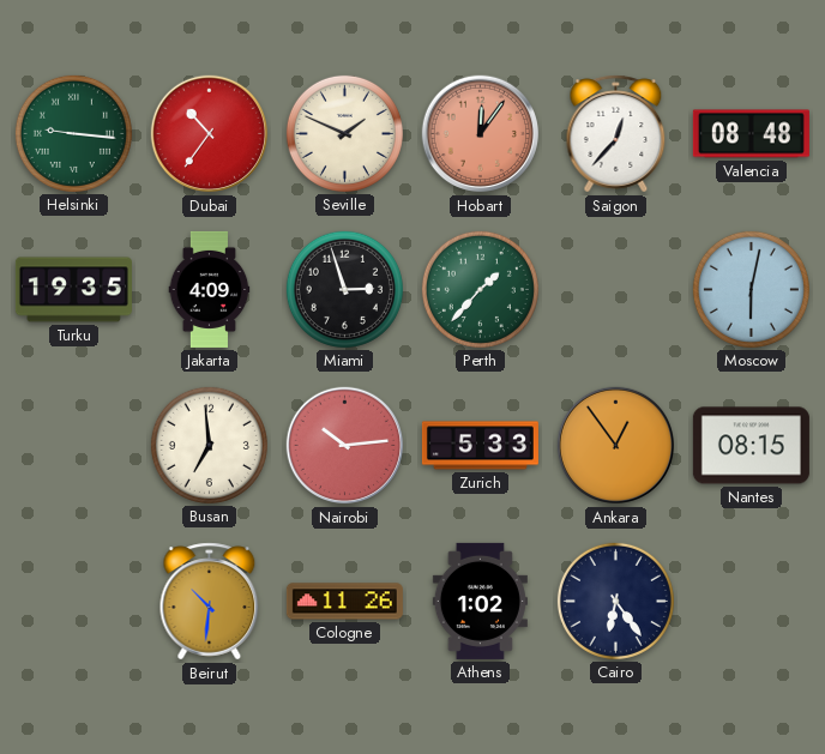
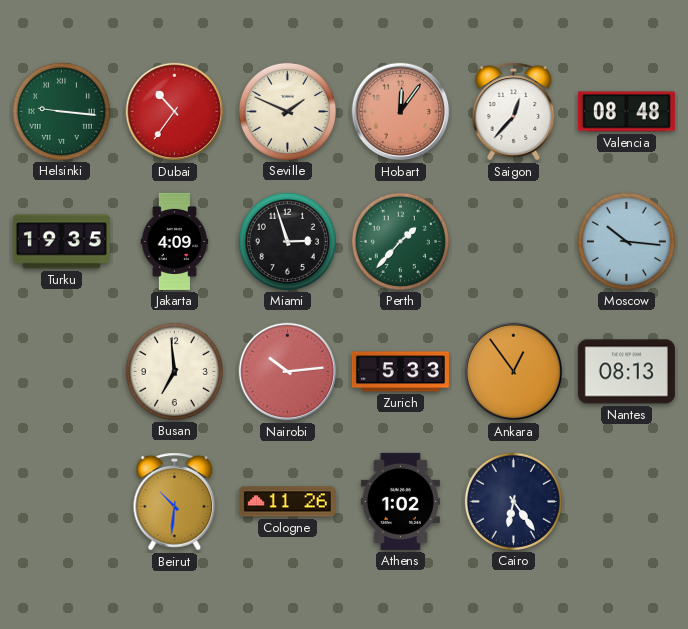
Moscow: 6:02 -> 10:16
Nantes: 08:15 -> 08:13
